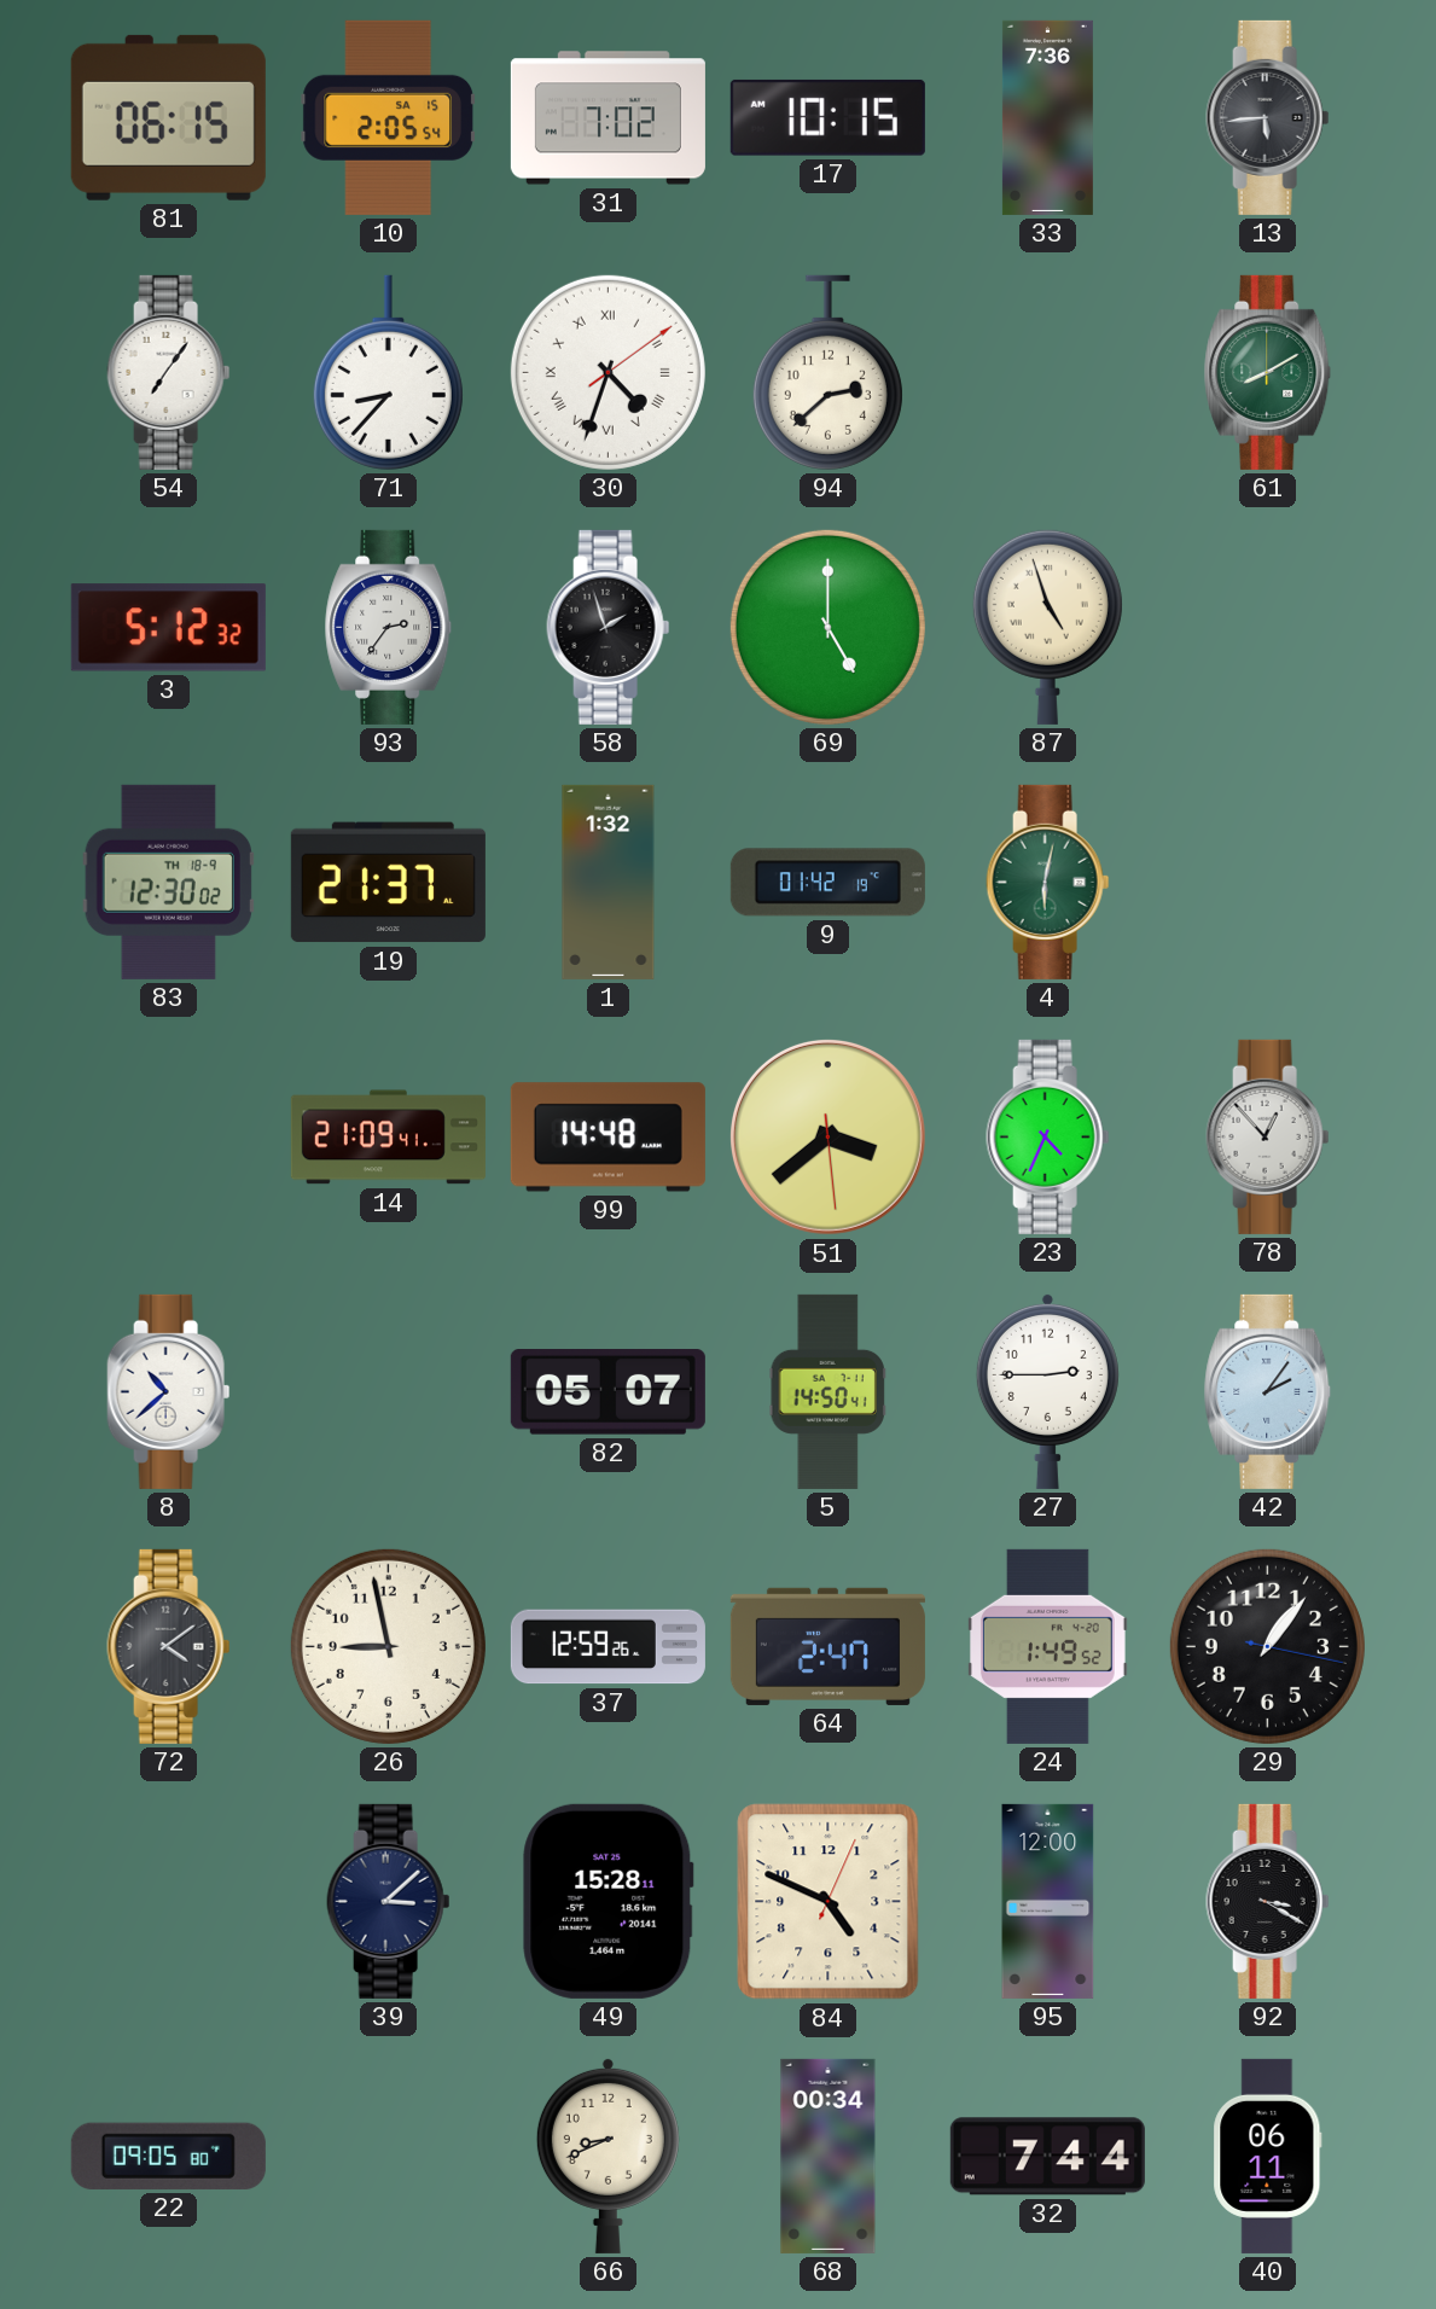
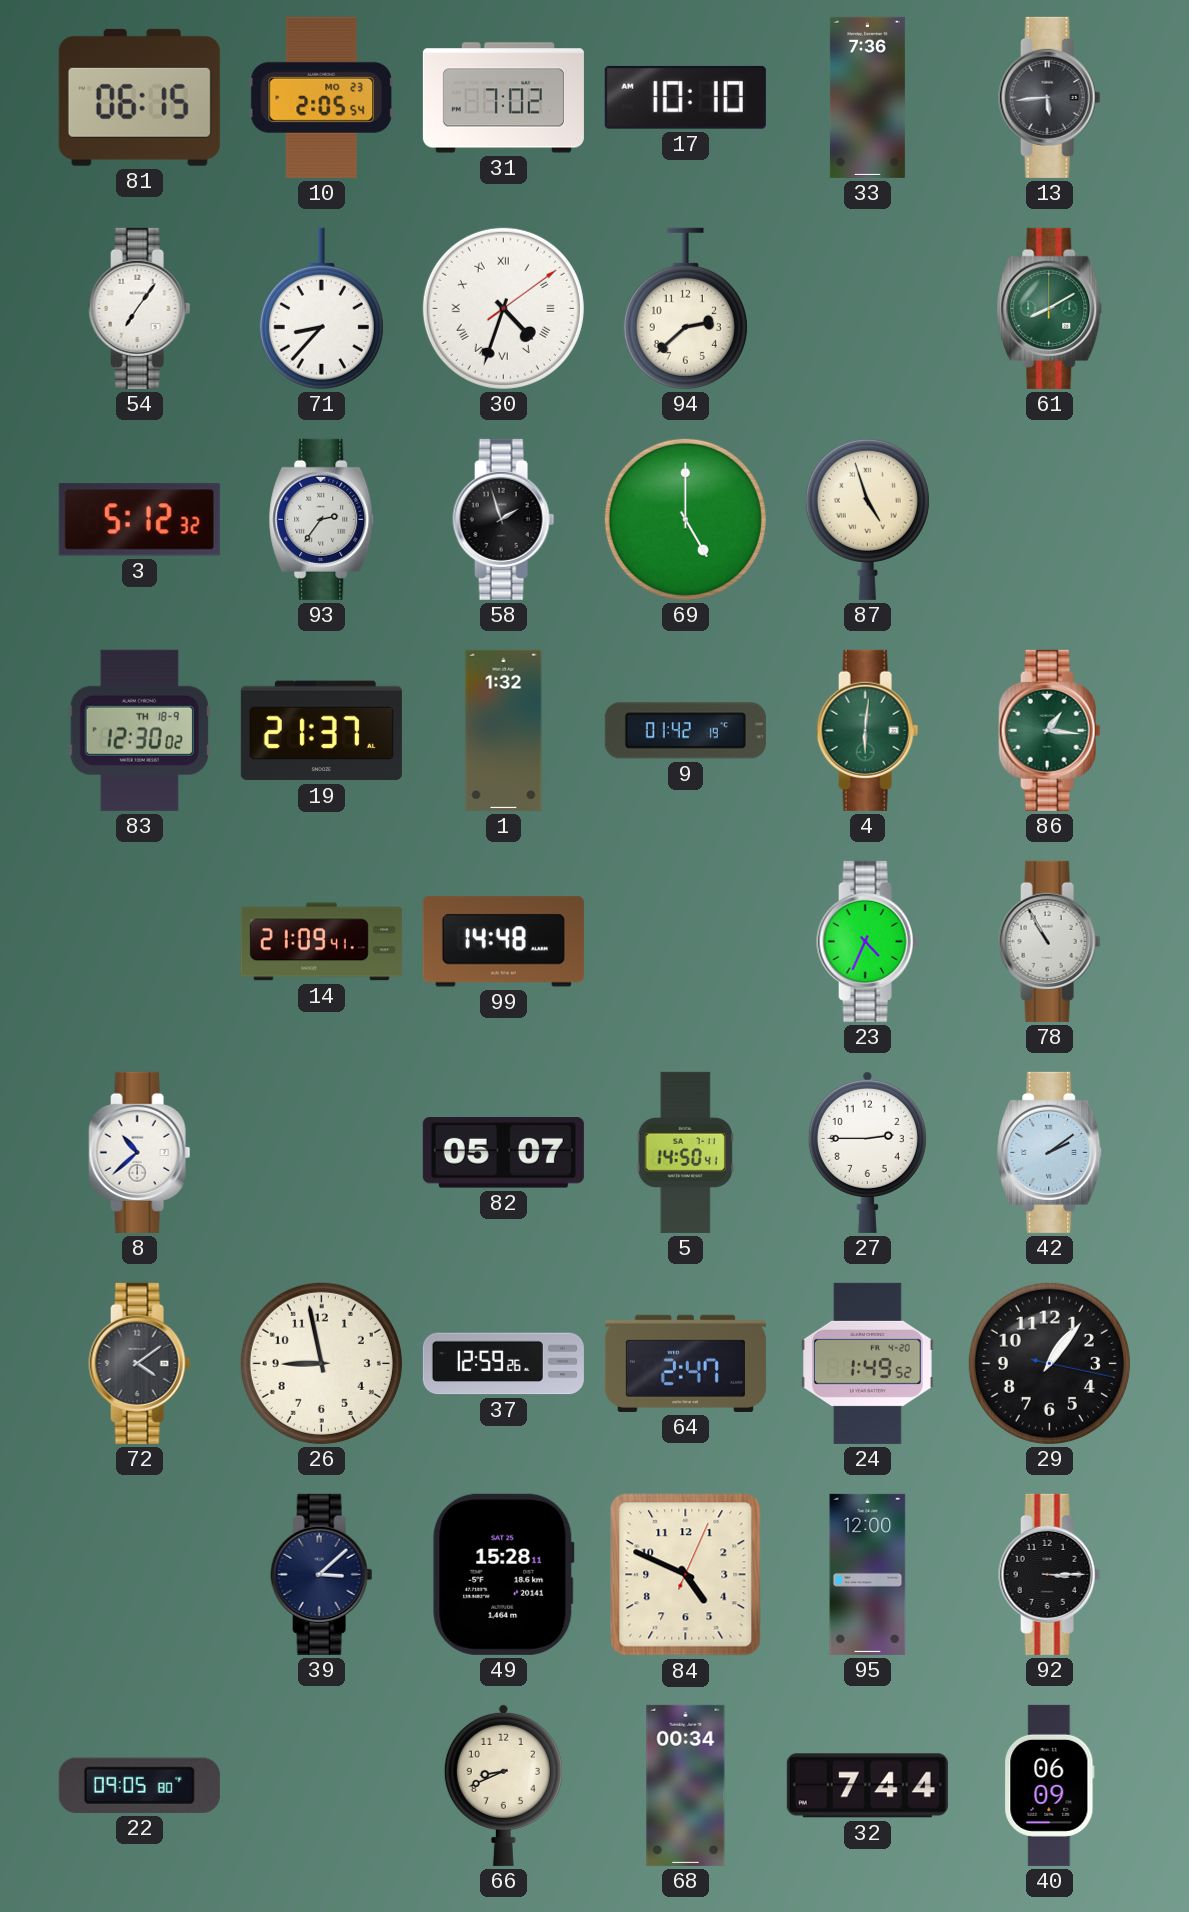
10 date: SA 15 -> MO 23
17: 10:15 -> 10:10
4: 6:02 -> 6:01
86: none -> 1:16
51: 3:38 -> none
78: 12:53 -> 10:55
42: 2:06 -> 2:09
92: 3:20 -> 3:15
40: 06:11 -> 06:09
